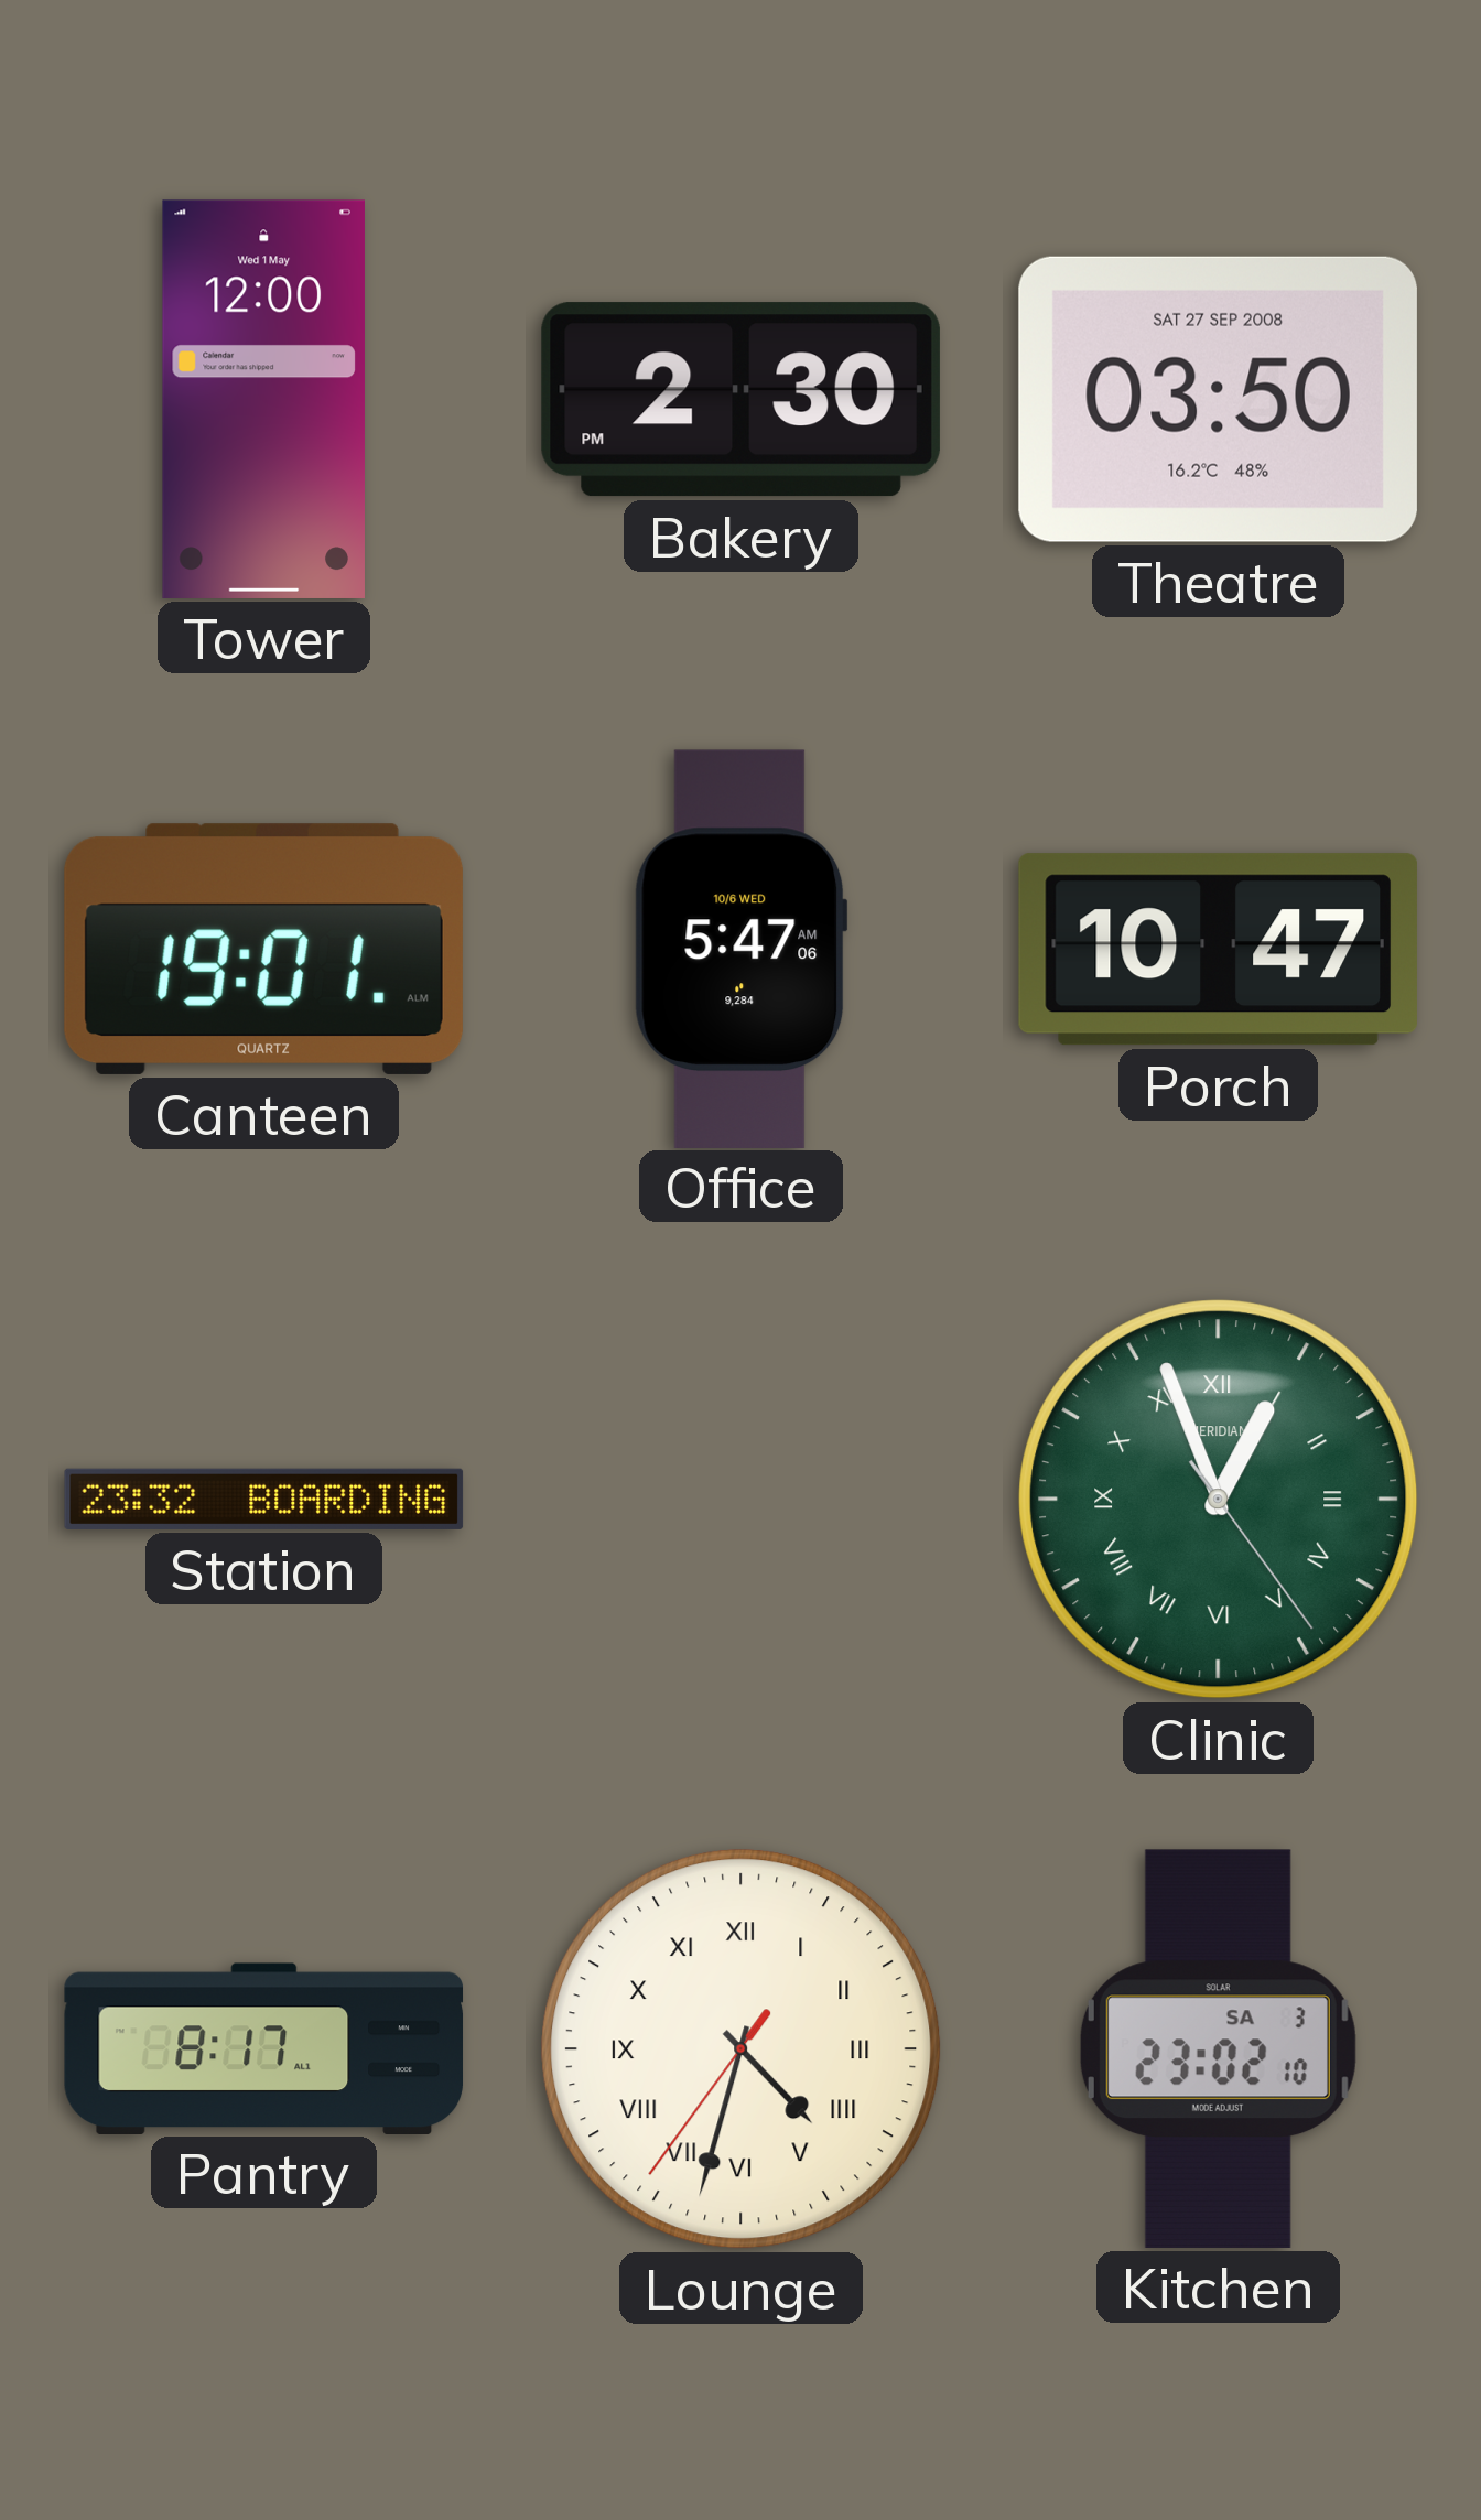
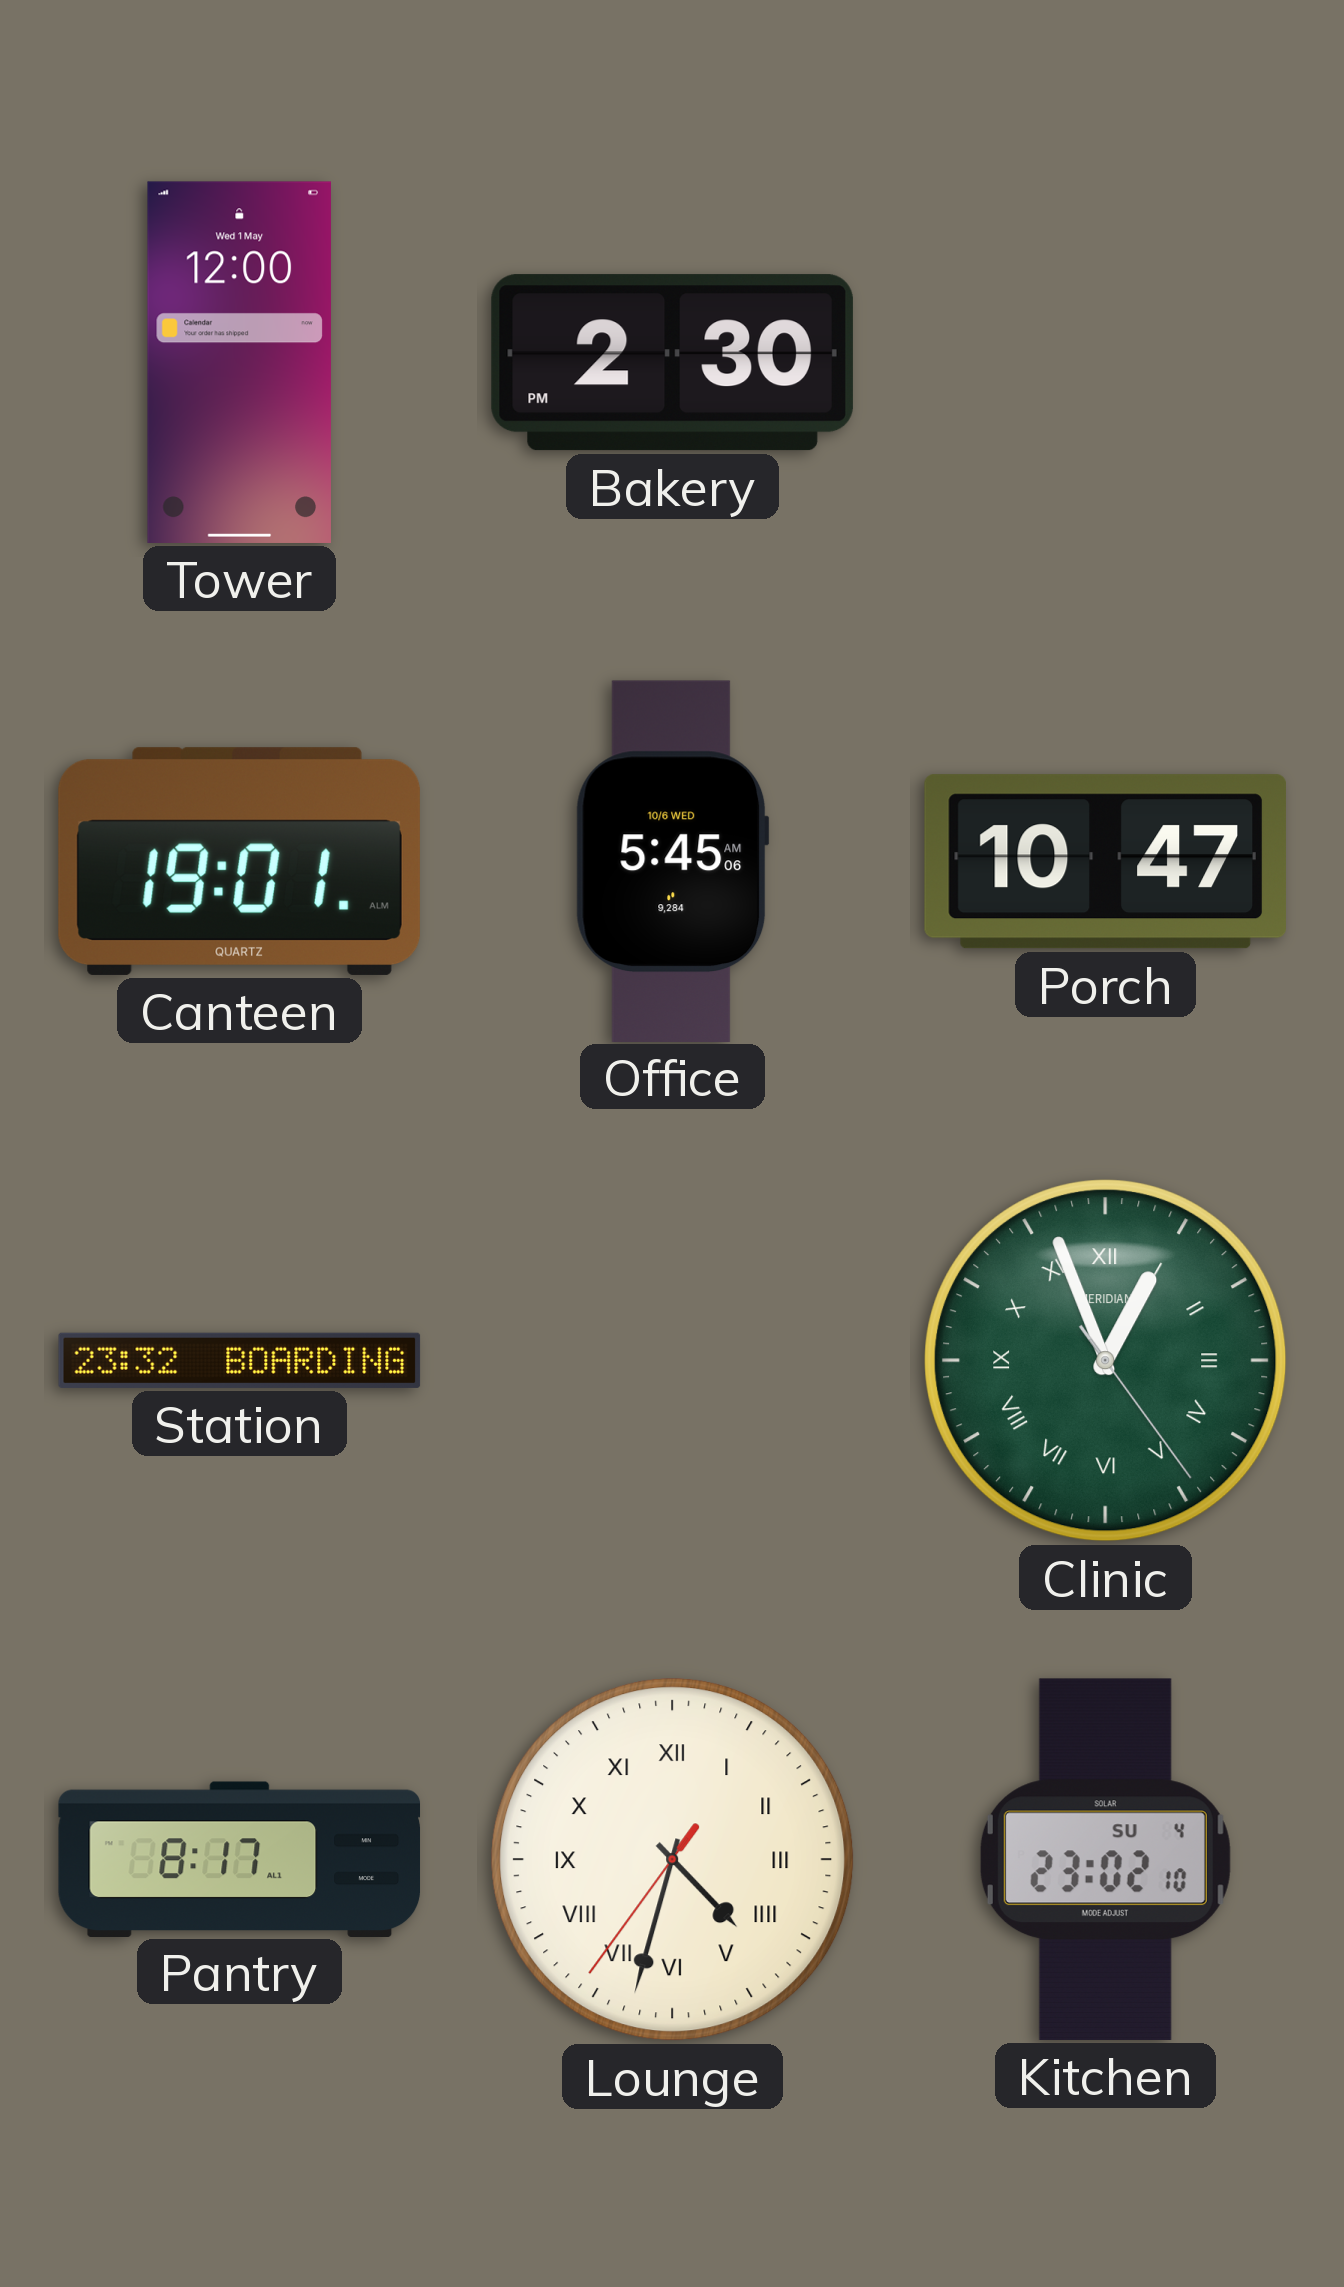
Theatre: 03:50 -> none
Office: 5:47 -> 5:45
Kitchen date: SA 3 -> SU 4
